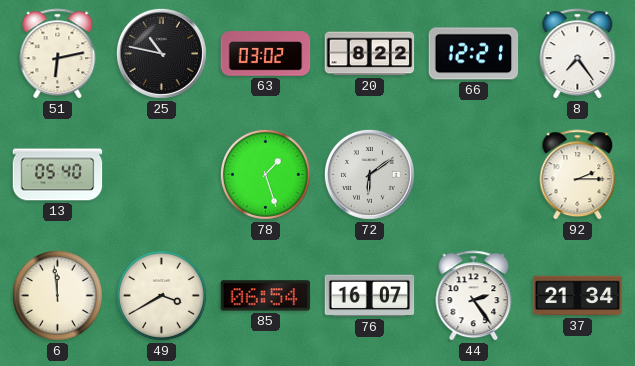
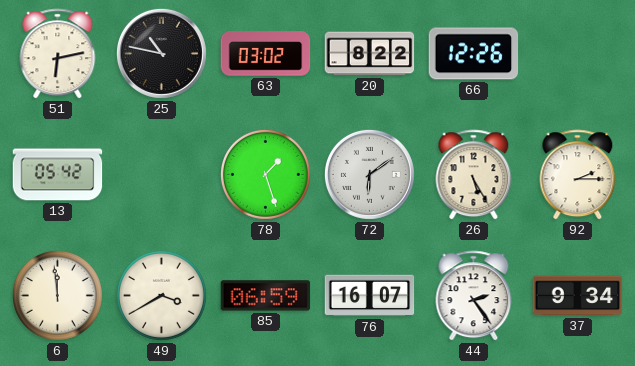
66: 12:21 -> 12:26
8: 7:24 -> none
13: 05:40 -> 05:42
26: none -> 5:25
85: 06:54 -> 06:59
37: 21:34 -> 9:34
